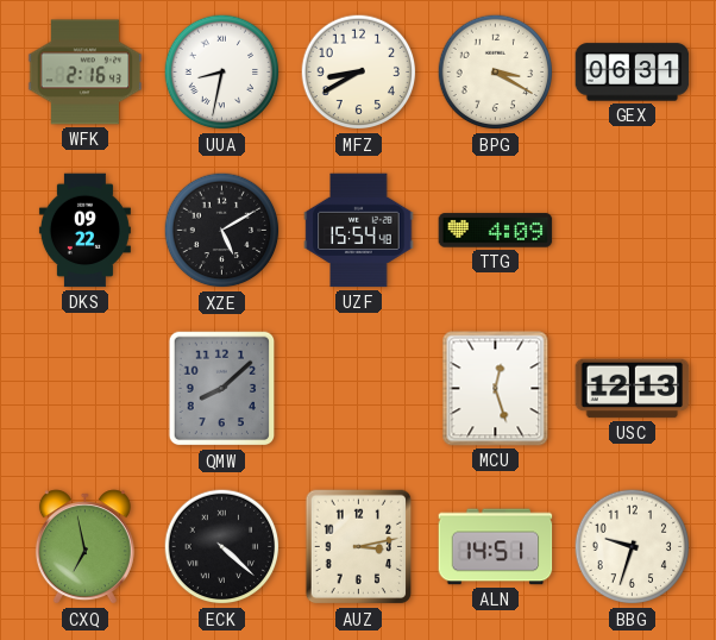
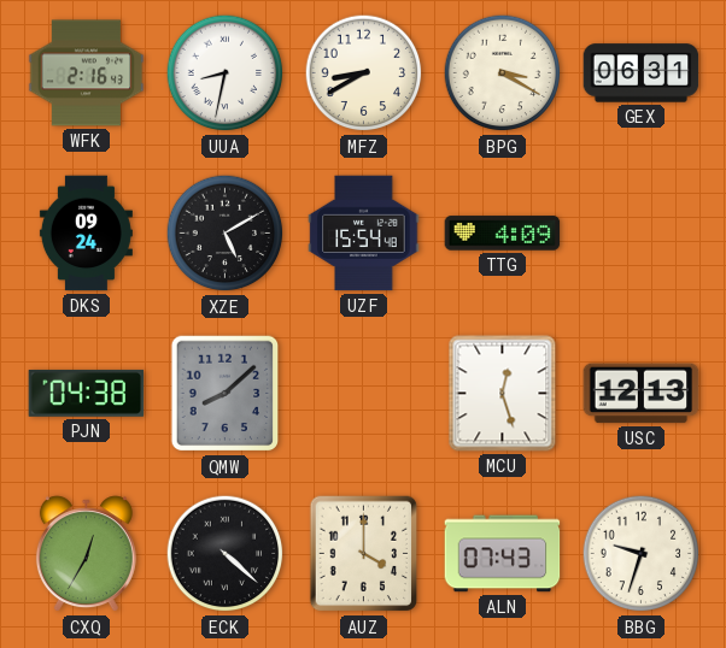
DKS: 09:22 -> 09:24
PJN: none -> 04:38
CXQ: 6:58 -> 12:35
AUZ: 3:13 -> 4:00
ALN: 14:51 -> 07:43
